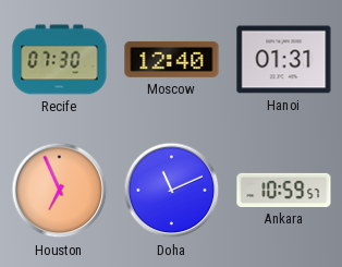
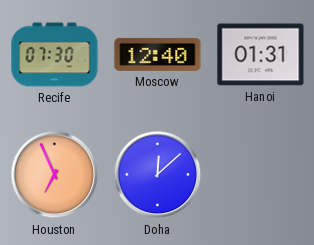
Doha: 11:11 -> 12:08
Ankara: 10:59 -> none
